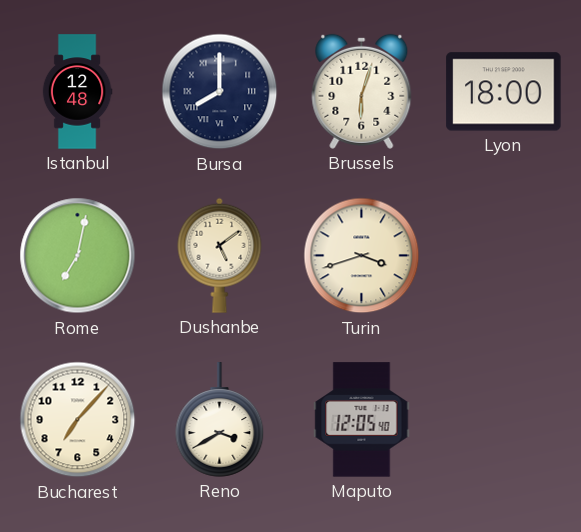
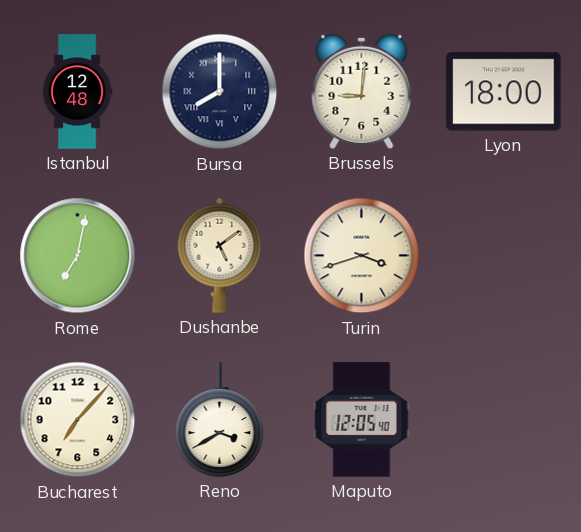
Brussels: 6:03 -> 9:01
